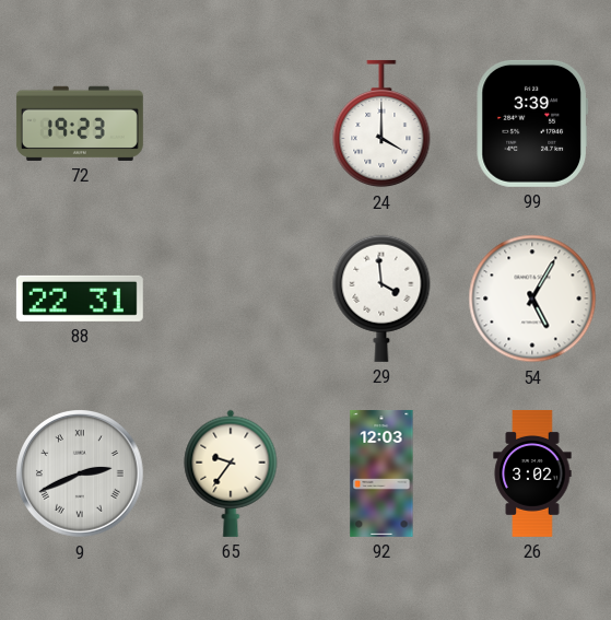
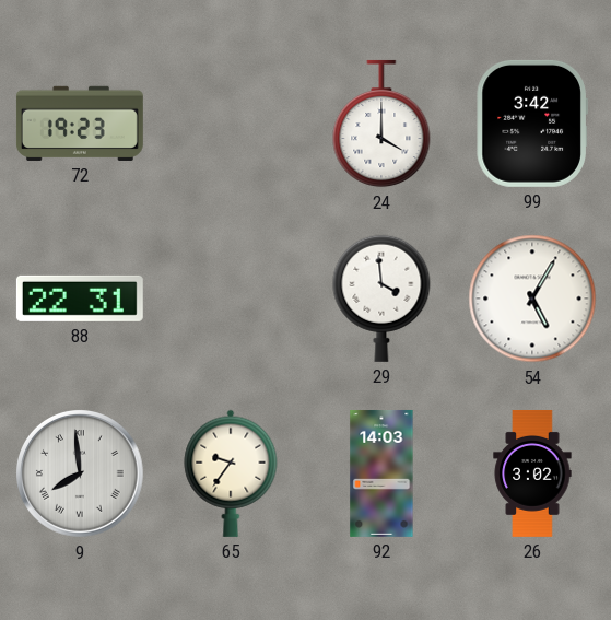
99: 3:39 -> 3:42
9: 2:41 -> 7:59
92: 12:03 -> 14:03
